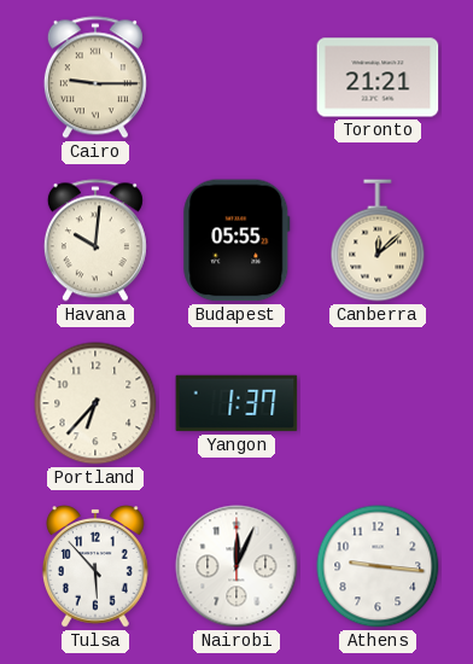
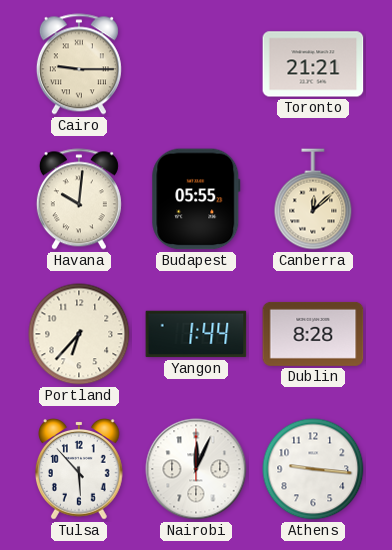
Yangon: 1:37 -> 1:44
Dublin: none -> 8:28
